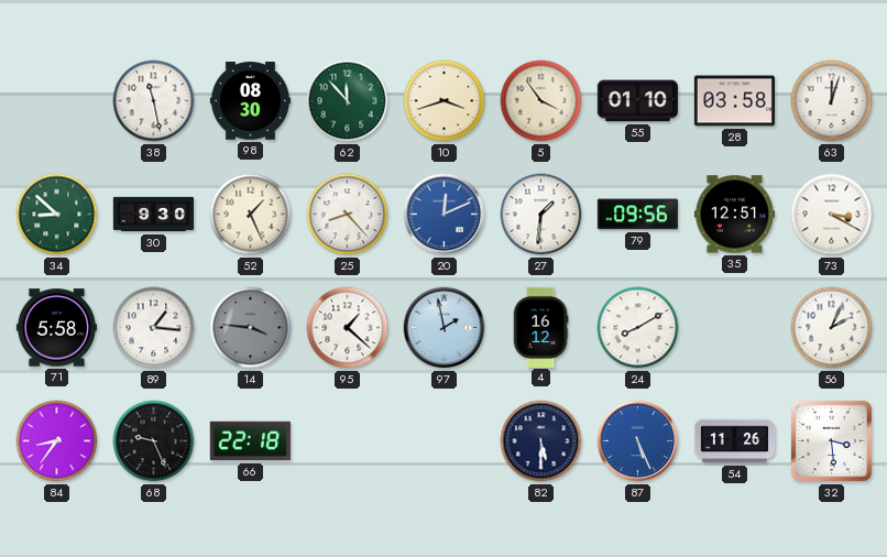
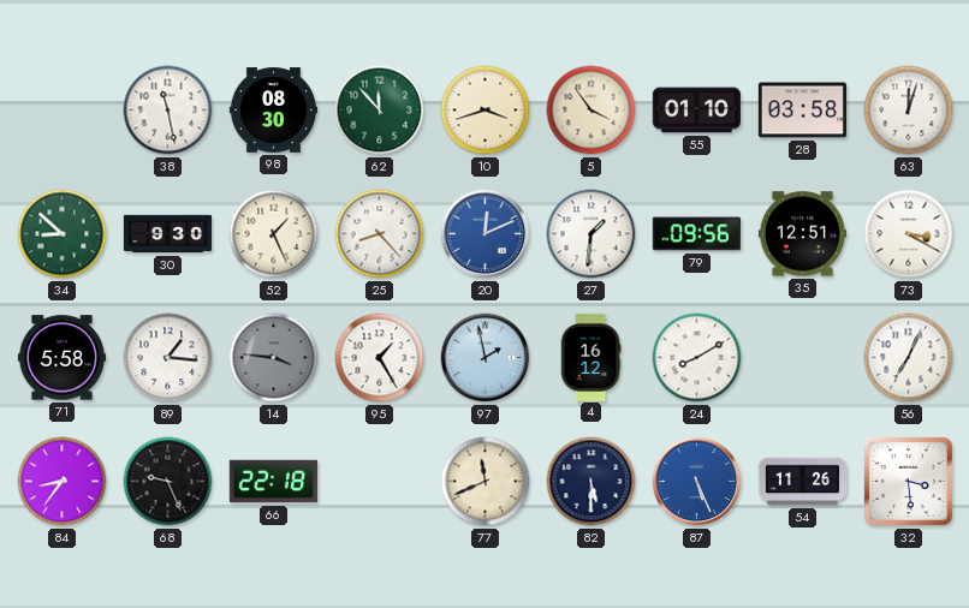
95: 1:22 -> 1:25
56: 2:04 -> 7:04
77: none -> 11:41
